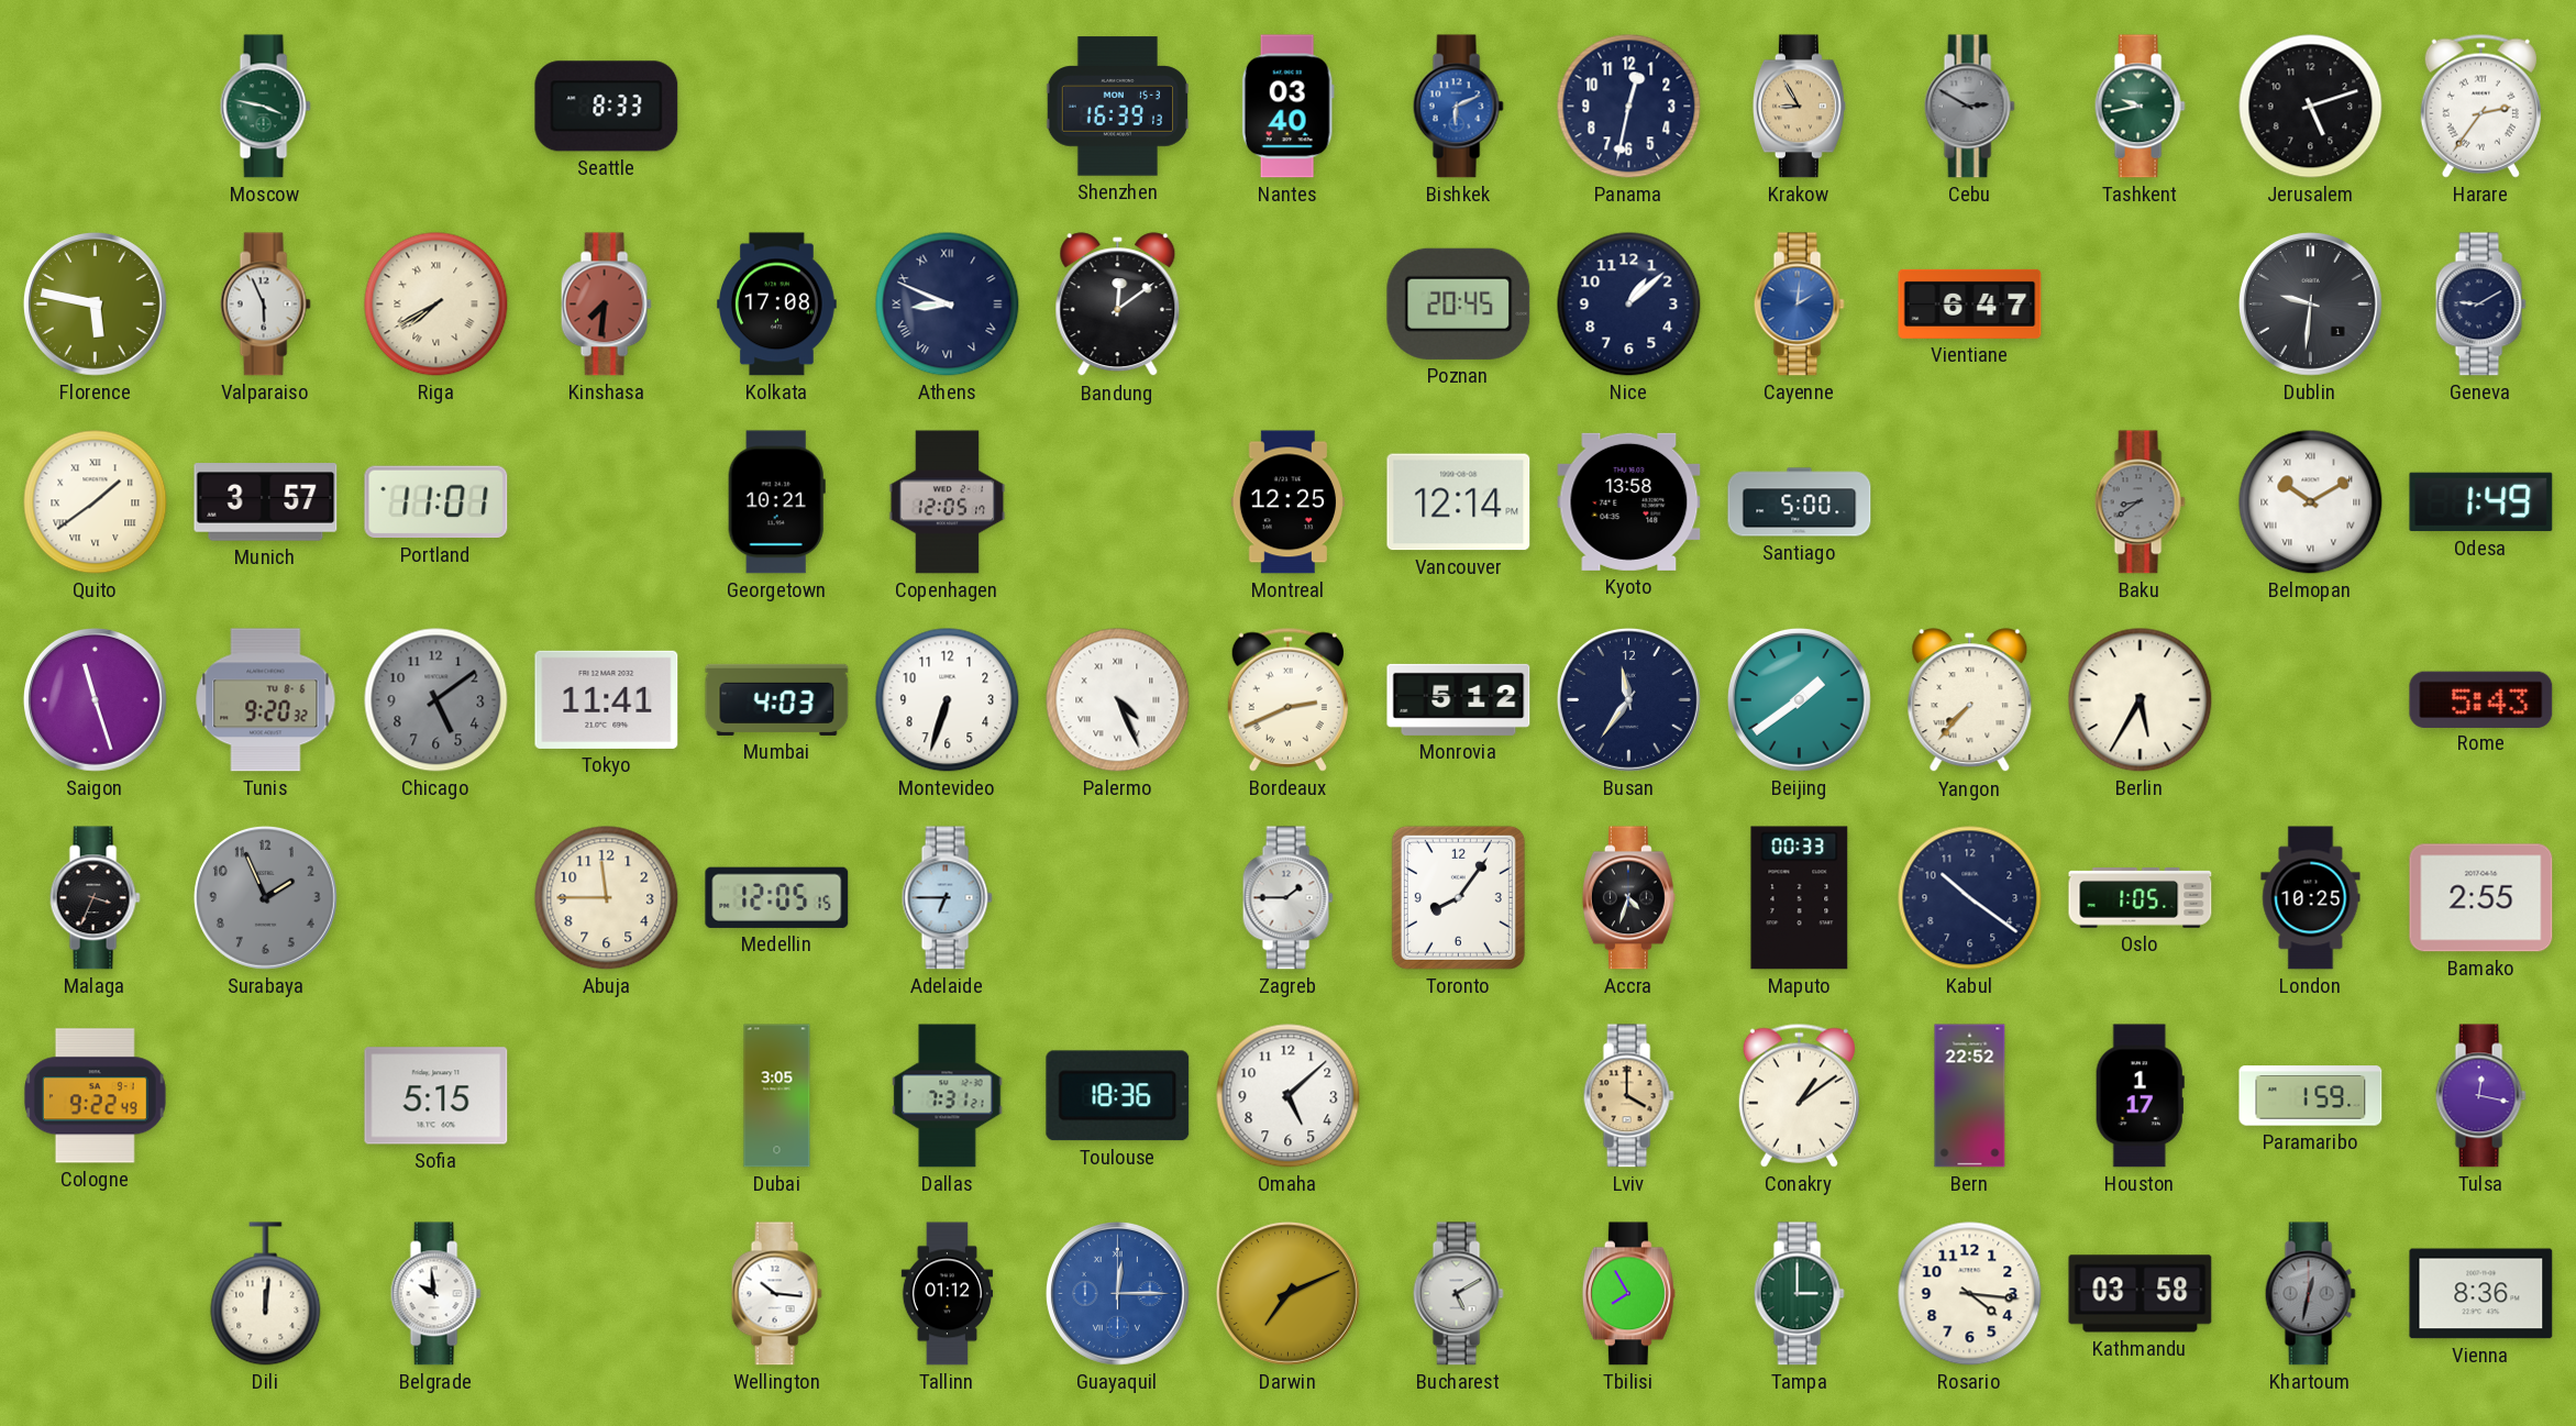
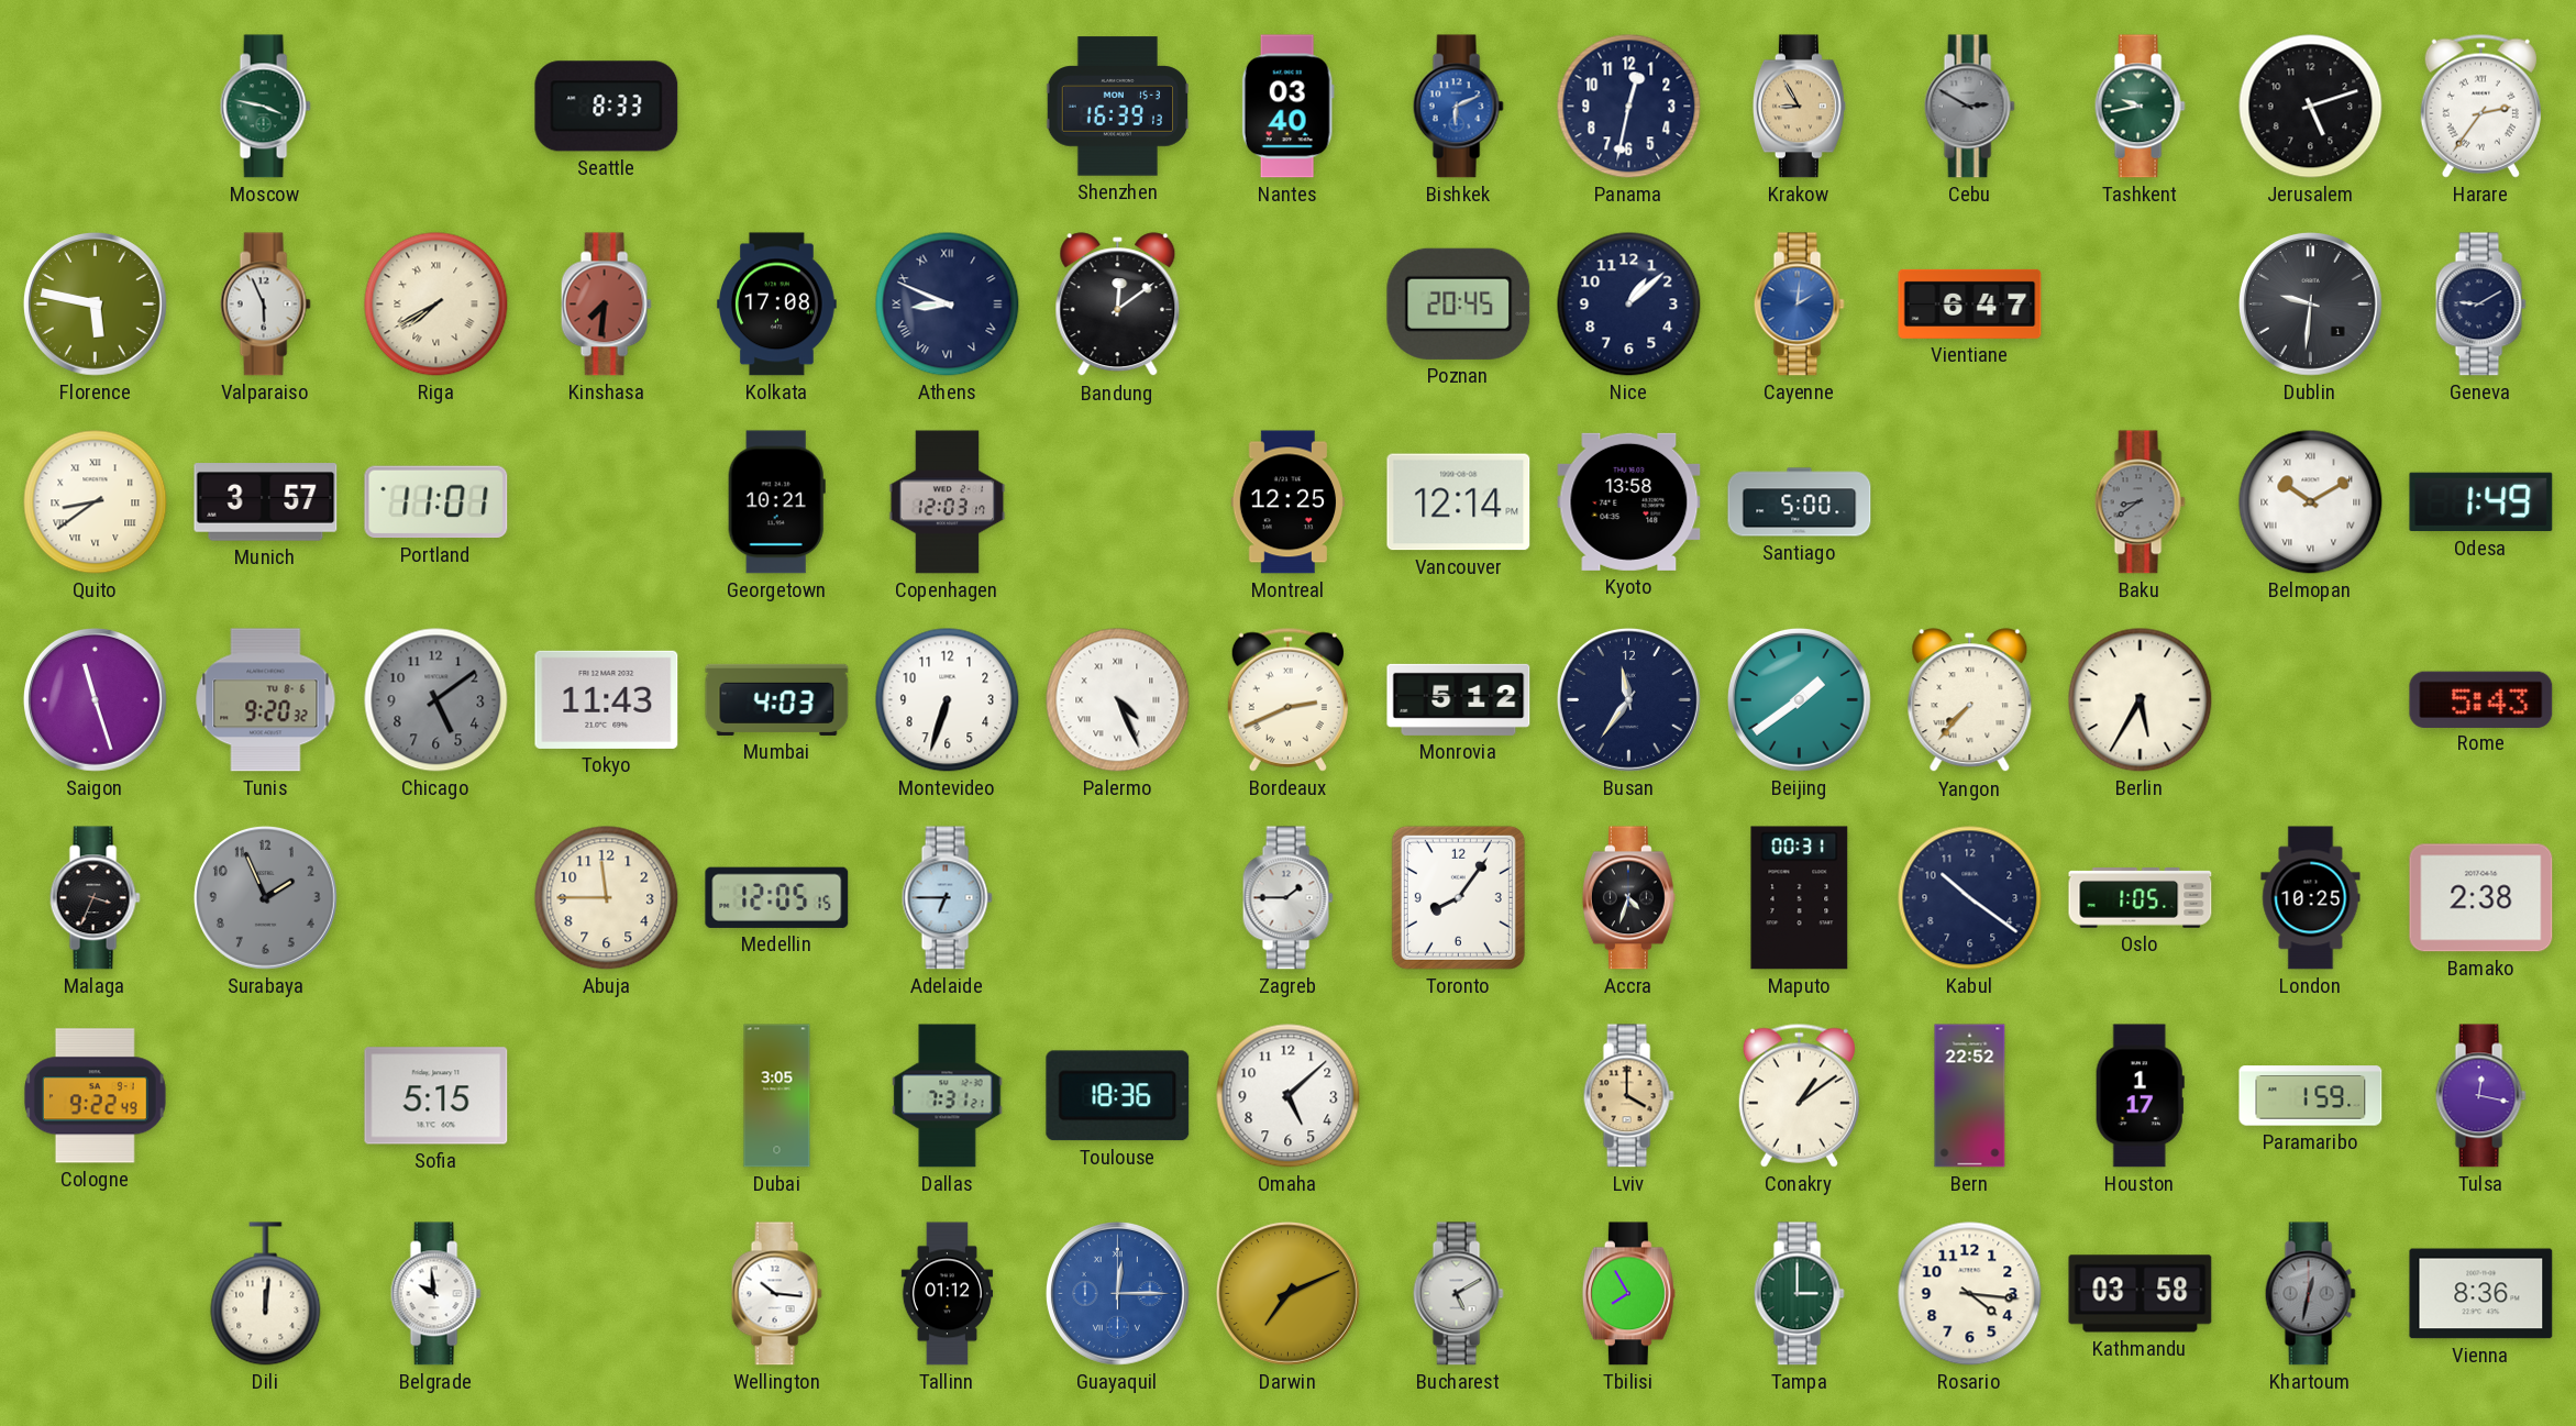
Quito: 1:39 -> 8:39
Copenhagen: 12:05 -> 12:03
Tokyo: 11:41 -> 11:43
Maputo: 00:33 -> 00:31
Bamako: 2:55 -> 2:38
